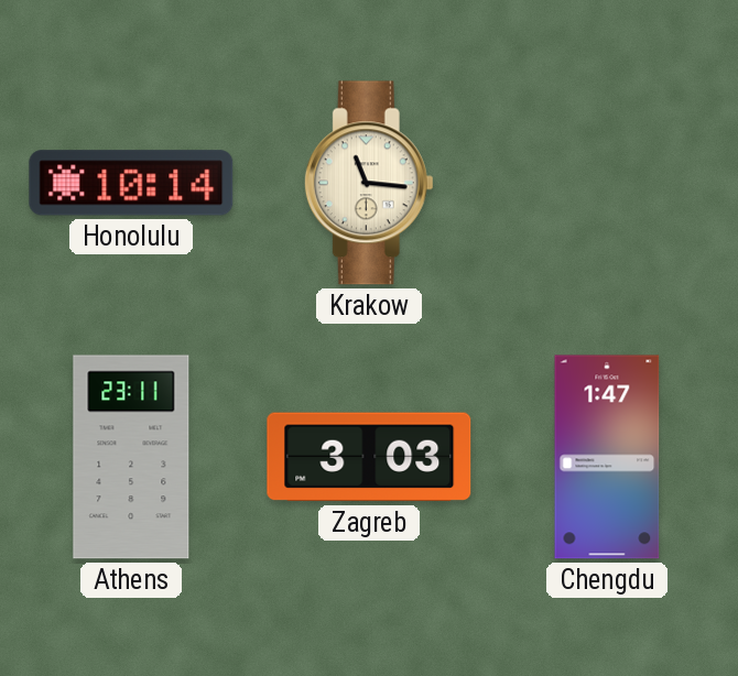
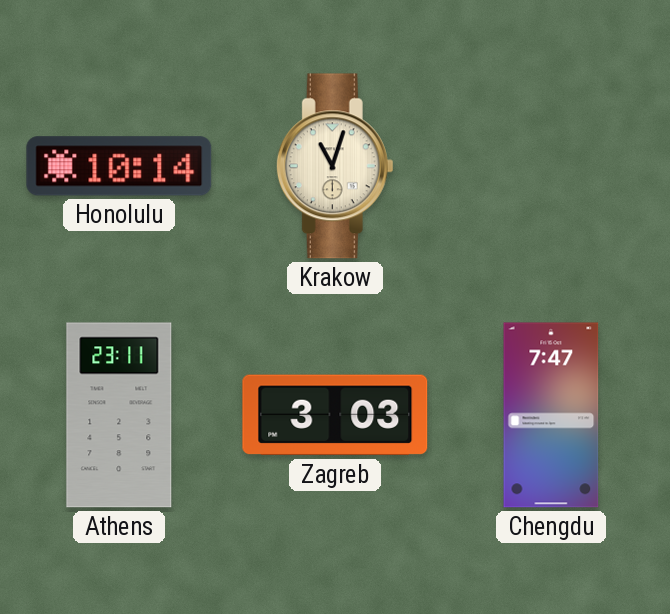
Krakow: 11:16 -> 11:03
Chengdu: 1:47 -> 7:47
